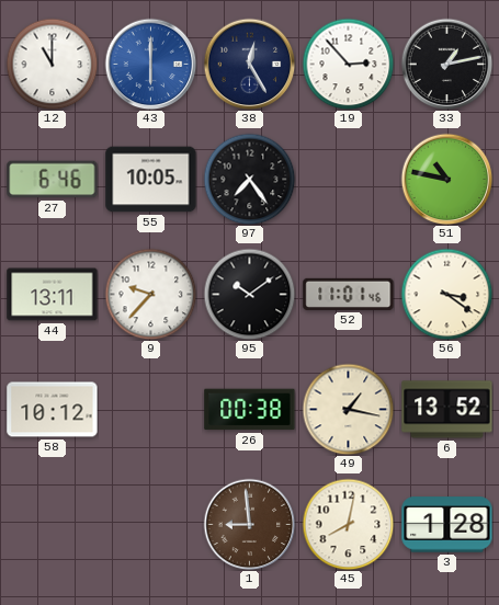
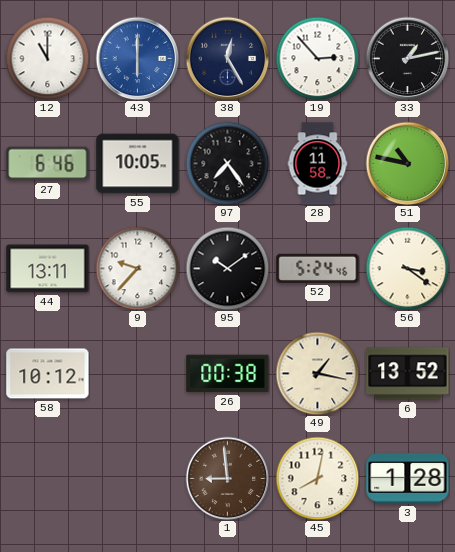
28: none -> 11:58
52: 11:01 -> 5:24
